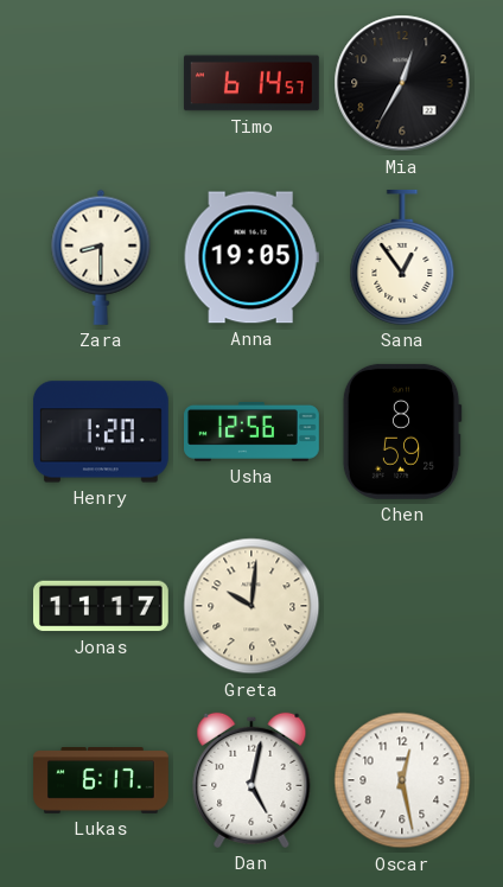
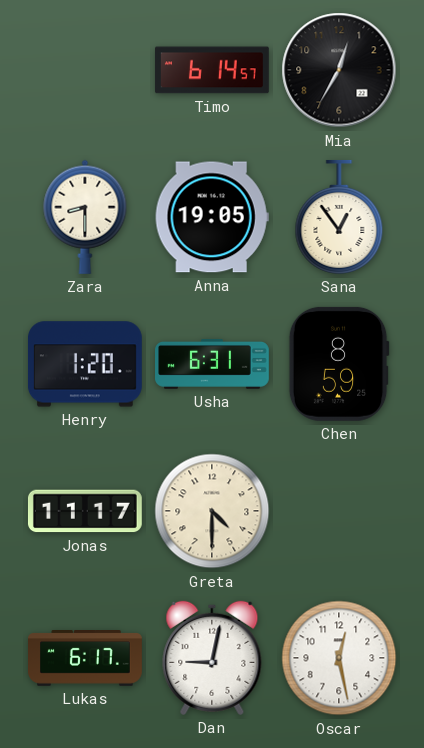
Usha: 12:56 -> 6:31
Greta: 10:01 -> 4:30
Dan: 5:02 -> 9:02
